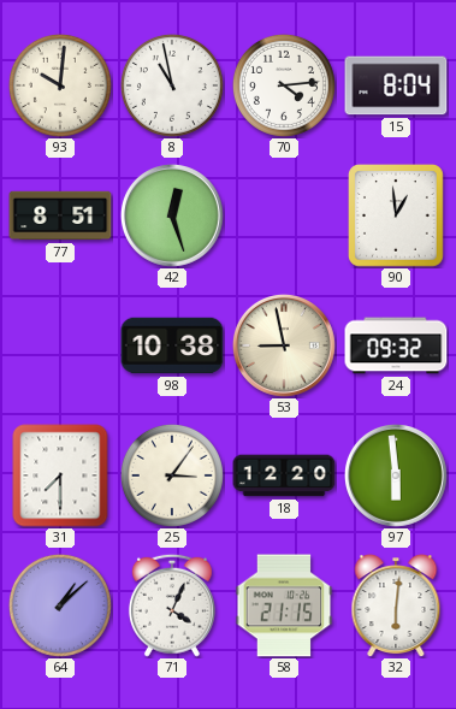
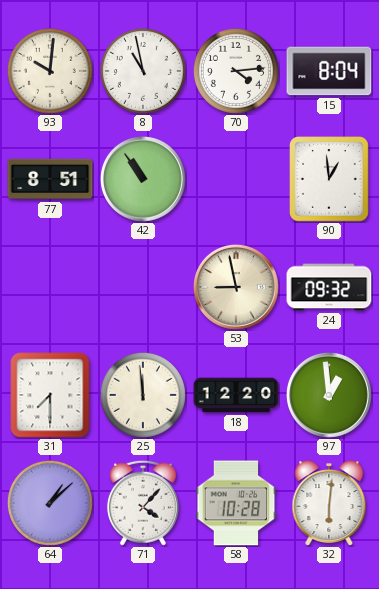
42: 12:27 -> 10:54
98: 10:38 -> none
25: 3:06 -> 11:59
97: 5:59 -> 12:59
71: 4:04 -> 4:07
58: 21:15 -> 10:28
